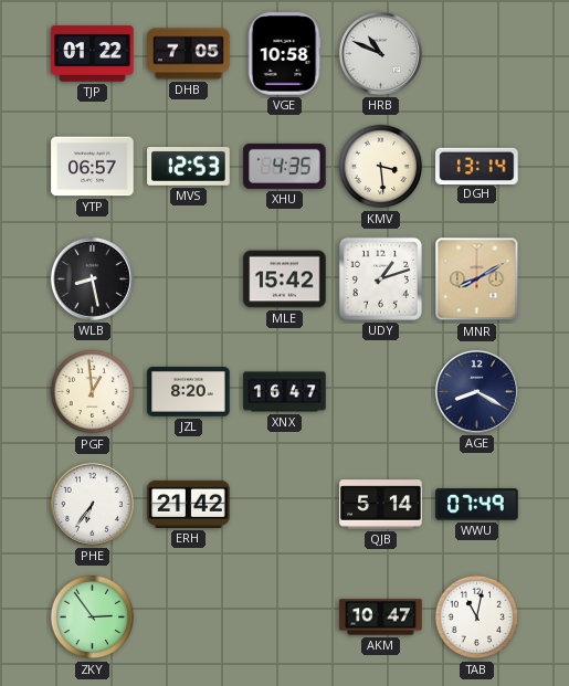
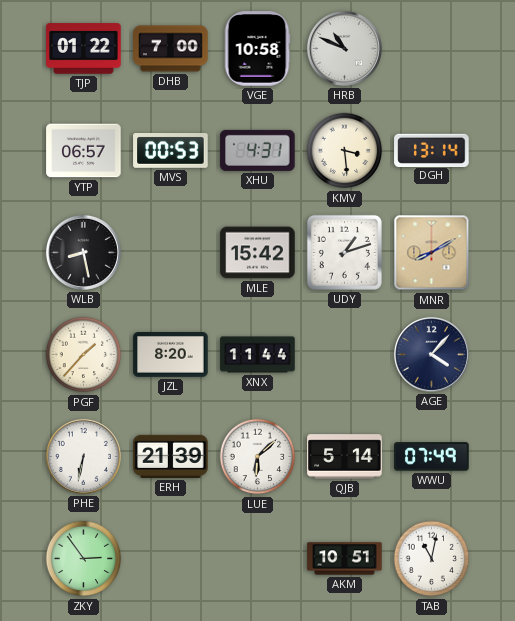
DHB: 7:05 -> 7:00
MVS: 12:53 -> 00:53
XHU: 4:35 -> 4:31
PGF: 12:59 -> 1:37
XNX: 16:47 -> 11:44
AGE: 8:20 -> 4:07
PHE: 6:36 -> 6:32
ERH: 21:42 -> 21:39
LUE: none -> 6:08
AKM: 10:47 -> 10:51
